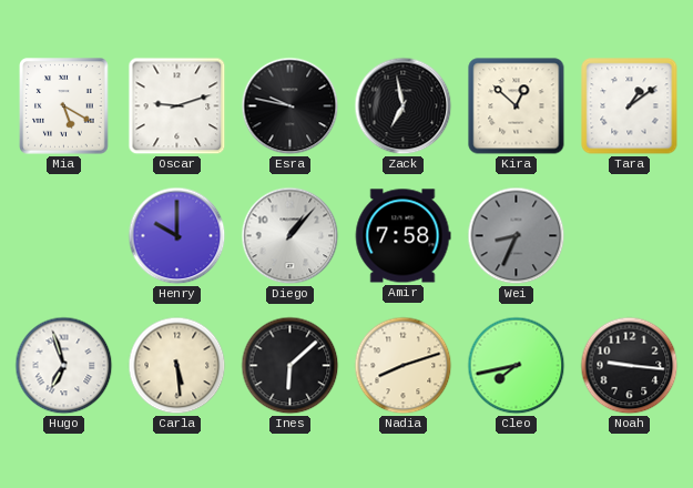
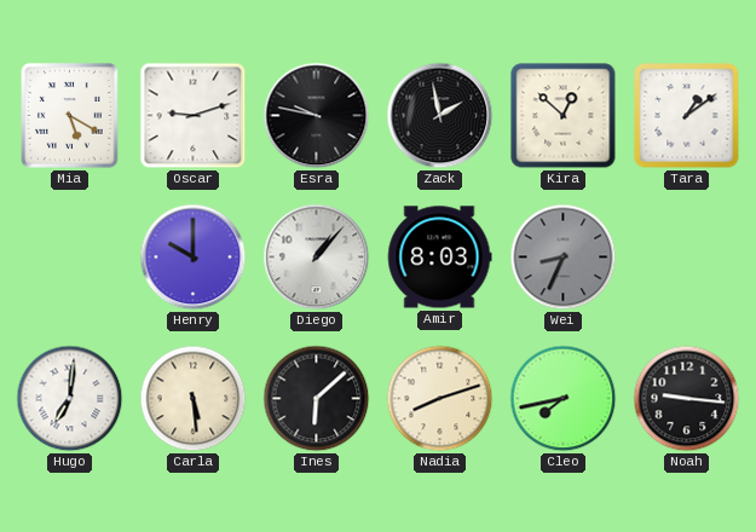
Zack: 6:58 -> 1:58
Amir: 7:58 -> 8:03
Hugo: 6:57 -> 7:01
